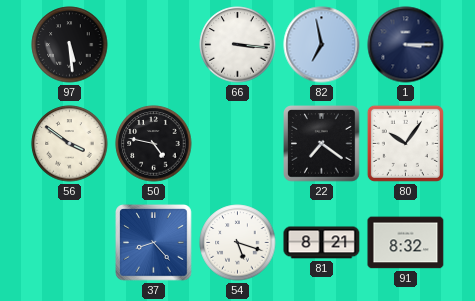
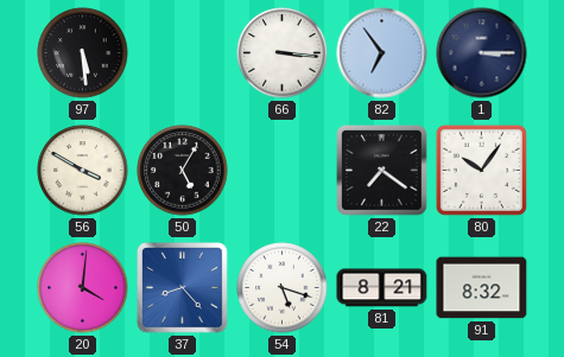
82: 6:58 -> 6:54
56: 3:51 -> 3:50
50: 4:47 -> 5:05
20: none -> 4:01
